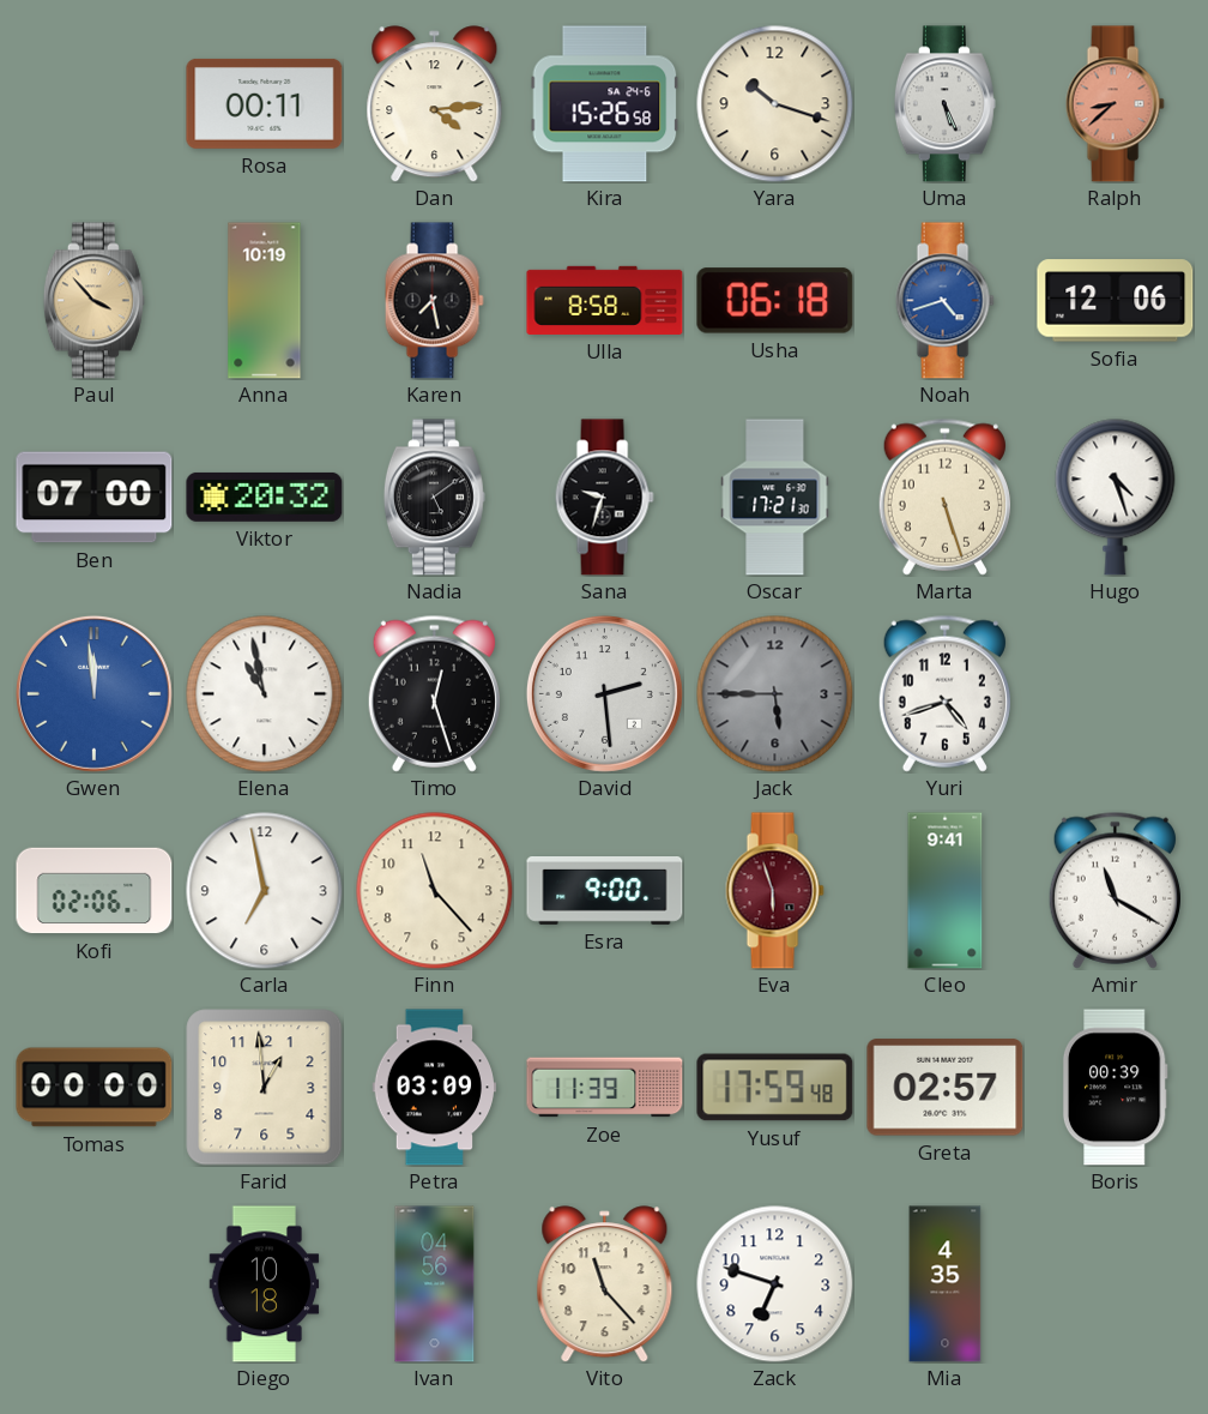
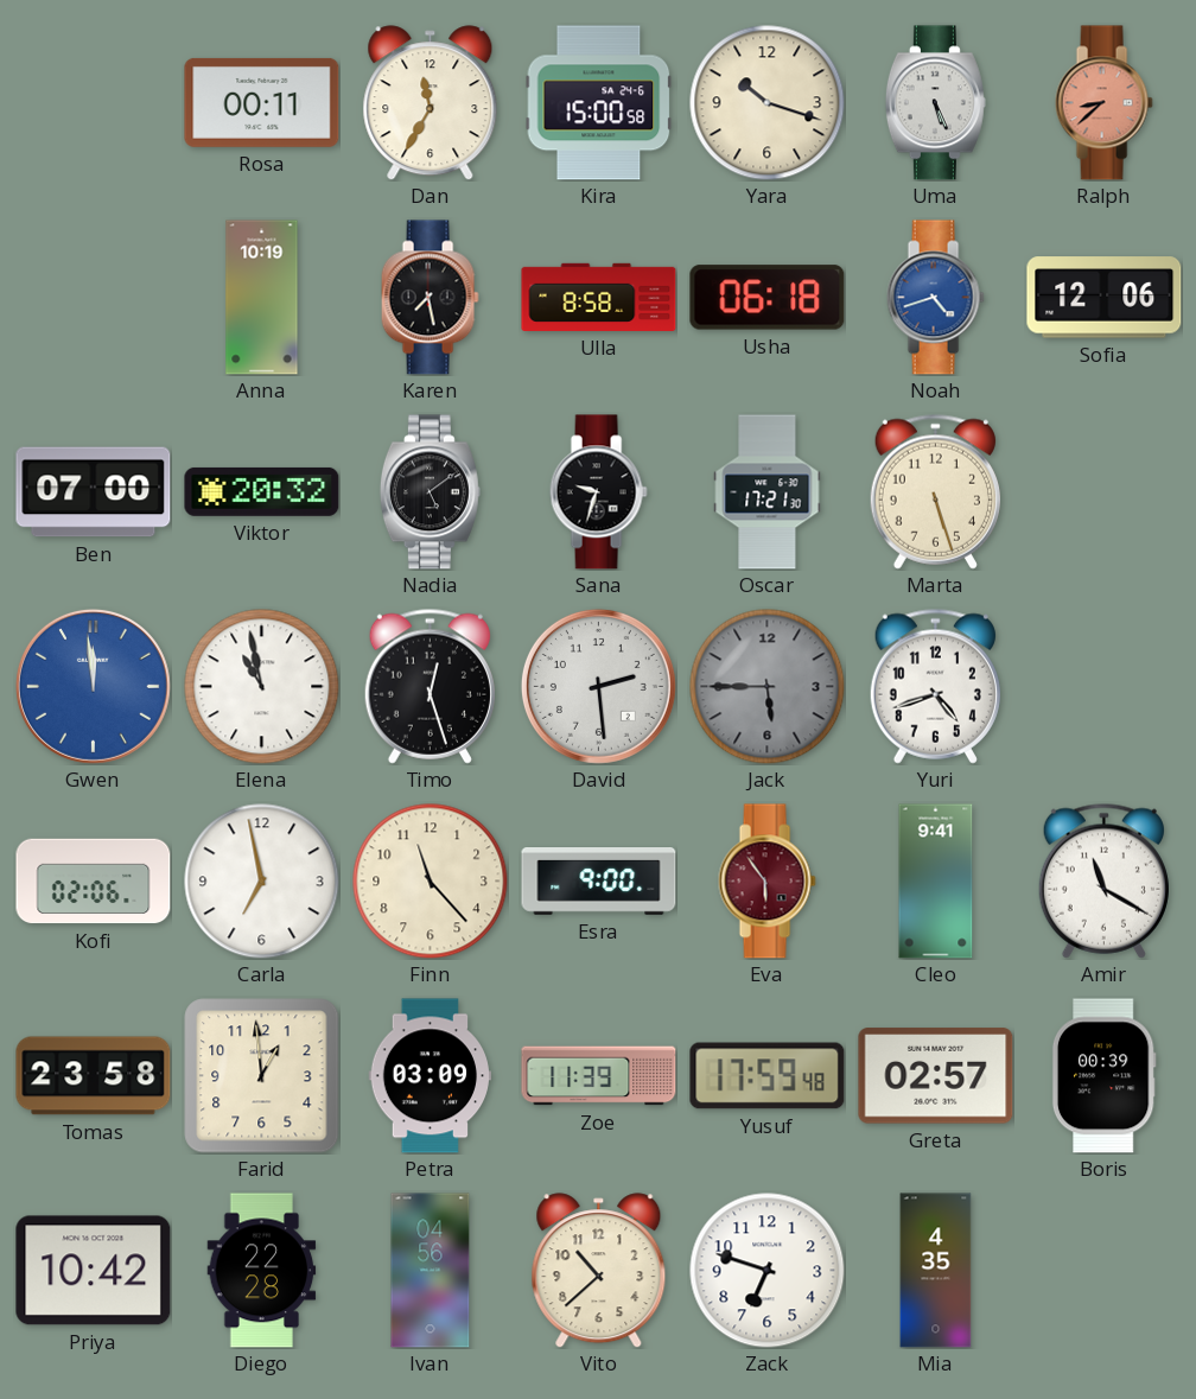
Dan: 4:14 -> 11:35
Kira: 15:26 -> 15:00
Paul: 3:53 -> none
Hugo: 4:27 -> none
Eva: 5:57 -> 5:54
Tomas: 00:00 -> 23:58
Priya: none -> 10:42
Diego: 10:18 -> 22:28
Vito: 11:23 -> 10:38
